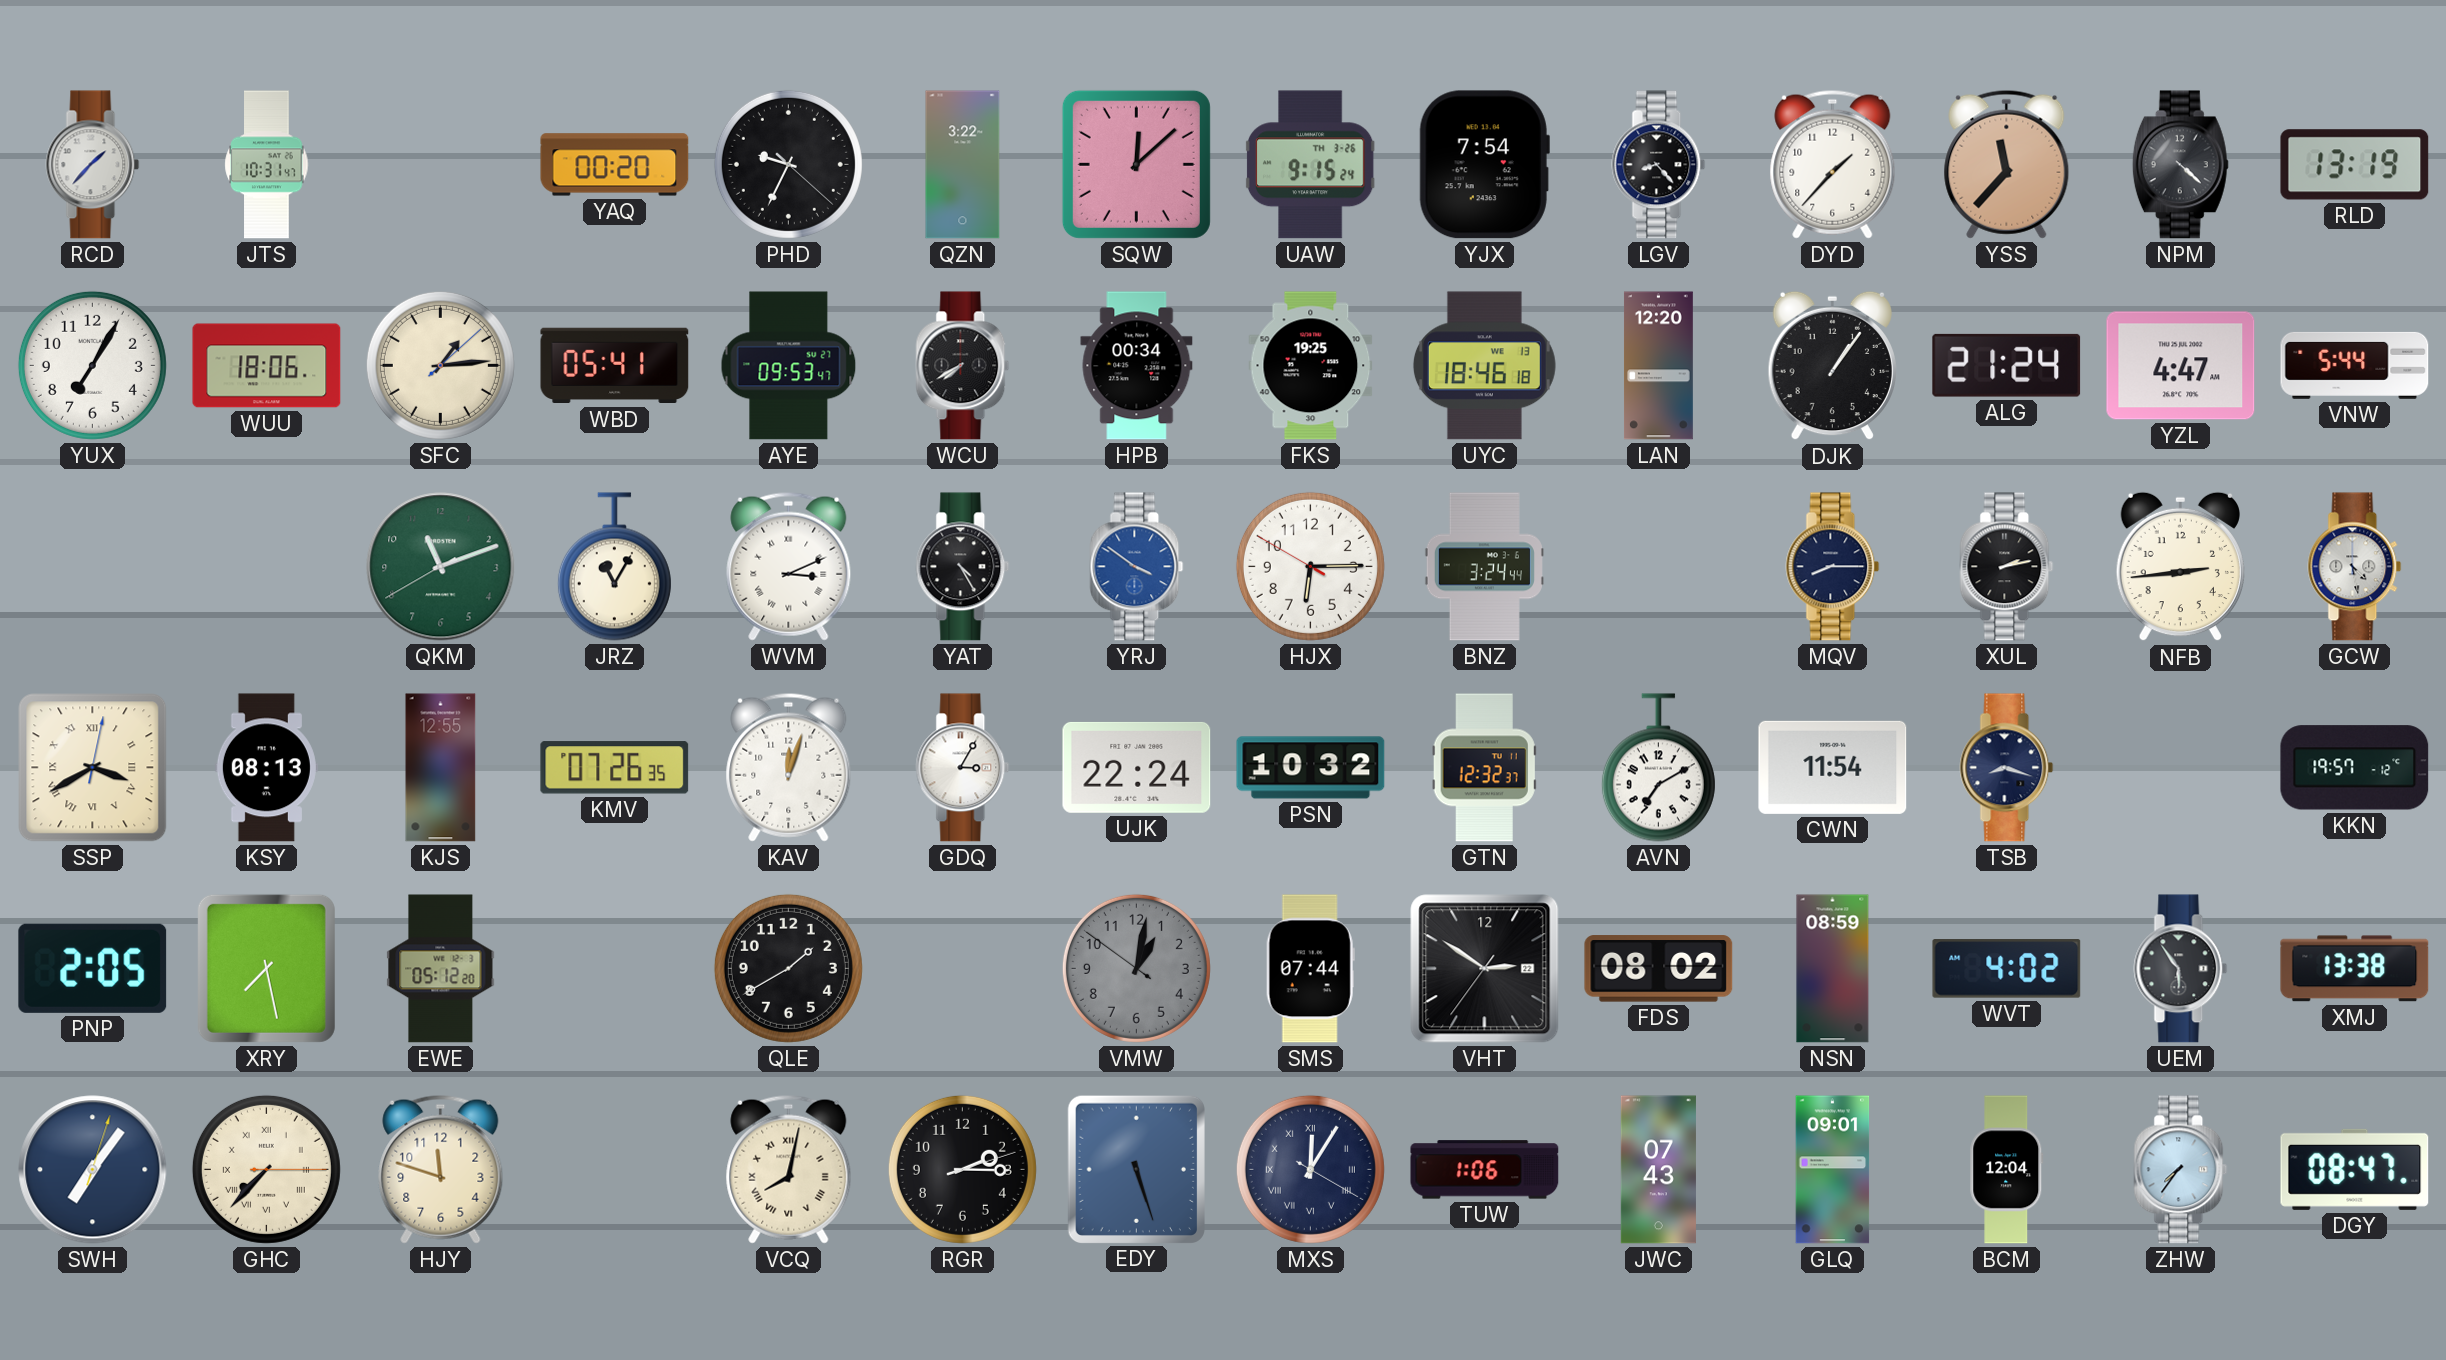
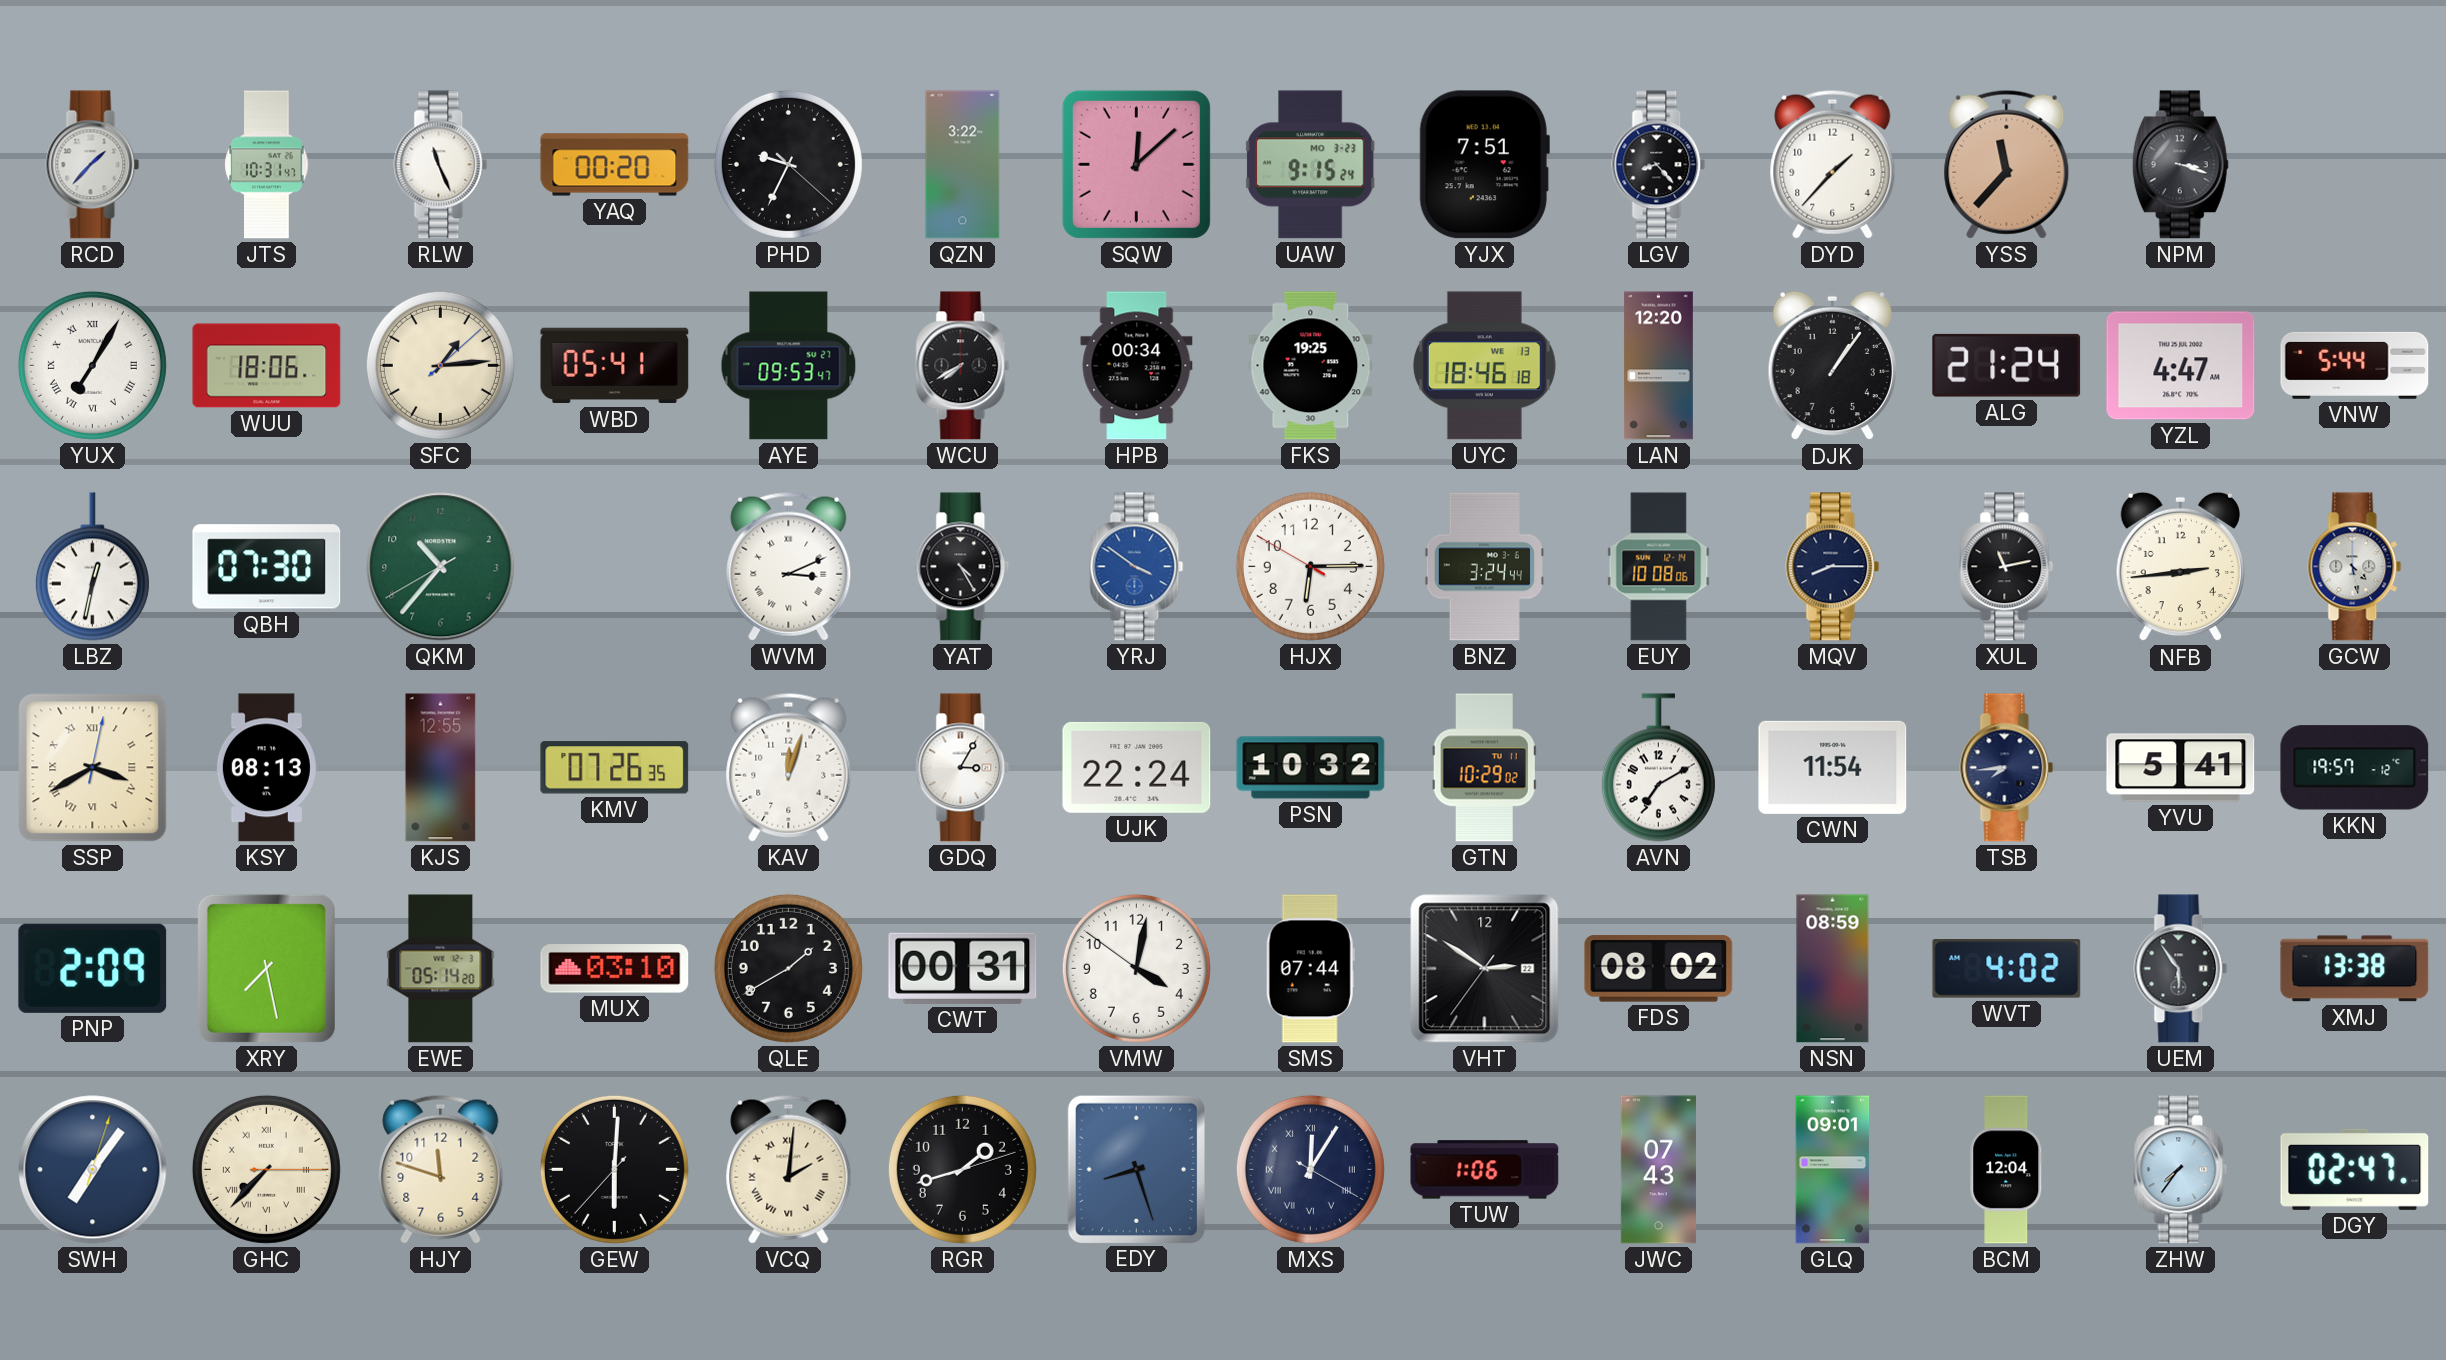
RLW: none -> 11:26
UAW date: TH 3-26 -> MO 3-23
YJX: 7:54 -> 7:51
NPM: 4:22 -> 3:18
RLD: 13:19 -> none
YUX numerals: Arabic -> Roman
LBZ: none -> 12:32
QBH: none -> 07:30
QKM: 11:11 -> 10:36
JRZ: 11:05 -> none
EUY: none -> 10:08
XUL: 2:13 -> 11:13
GTN: 12:32 -> 10:29
TSB: 8:18 -> 7:44
YVU: none -> 5:41
PNP: 2:05 -> 2:09
EWE: 05:12 -> 05:14
MUX: none -> 03:10
CWT: none -> 00:31
VMW: 1:01 -> 4:01
VMW dial: grey -> white
GEW: none -> 6:00
VCQ: 8:02 -> 2:01
RGR: 2:15 -> 1:42
EDY: 5:27 -> 8:27
DGY: 08:47 -> 02:47
